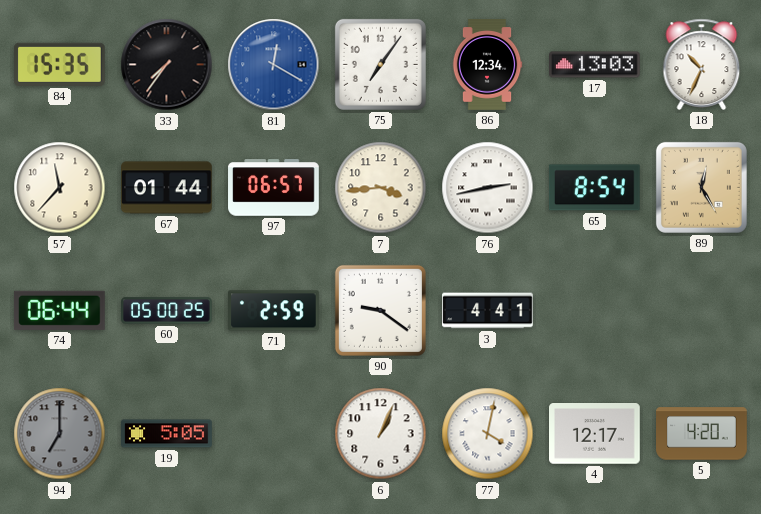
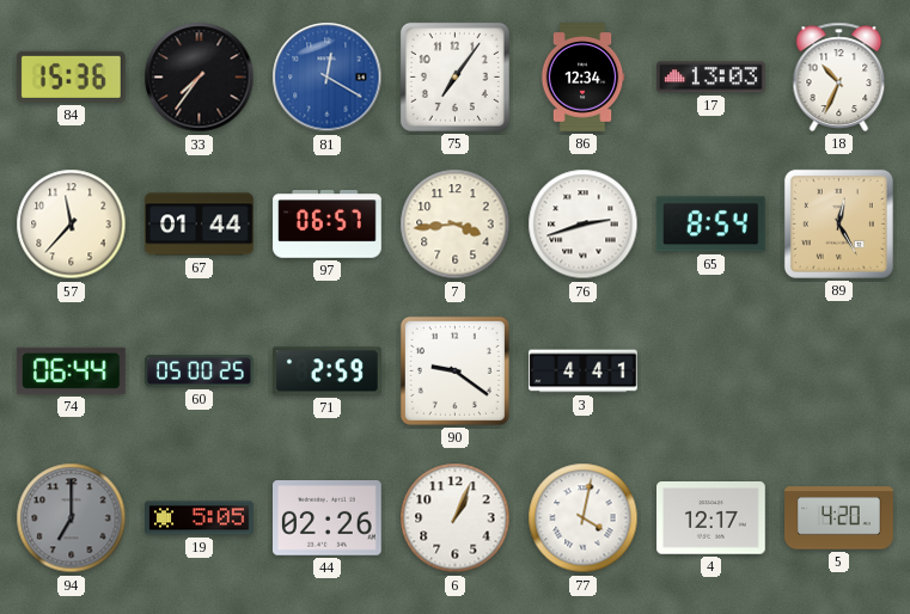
84: 15:35 -> 15:36
76: 2:43 -> 2:42
44: none -> 02:26
